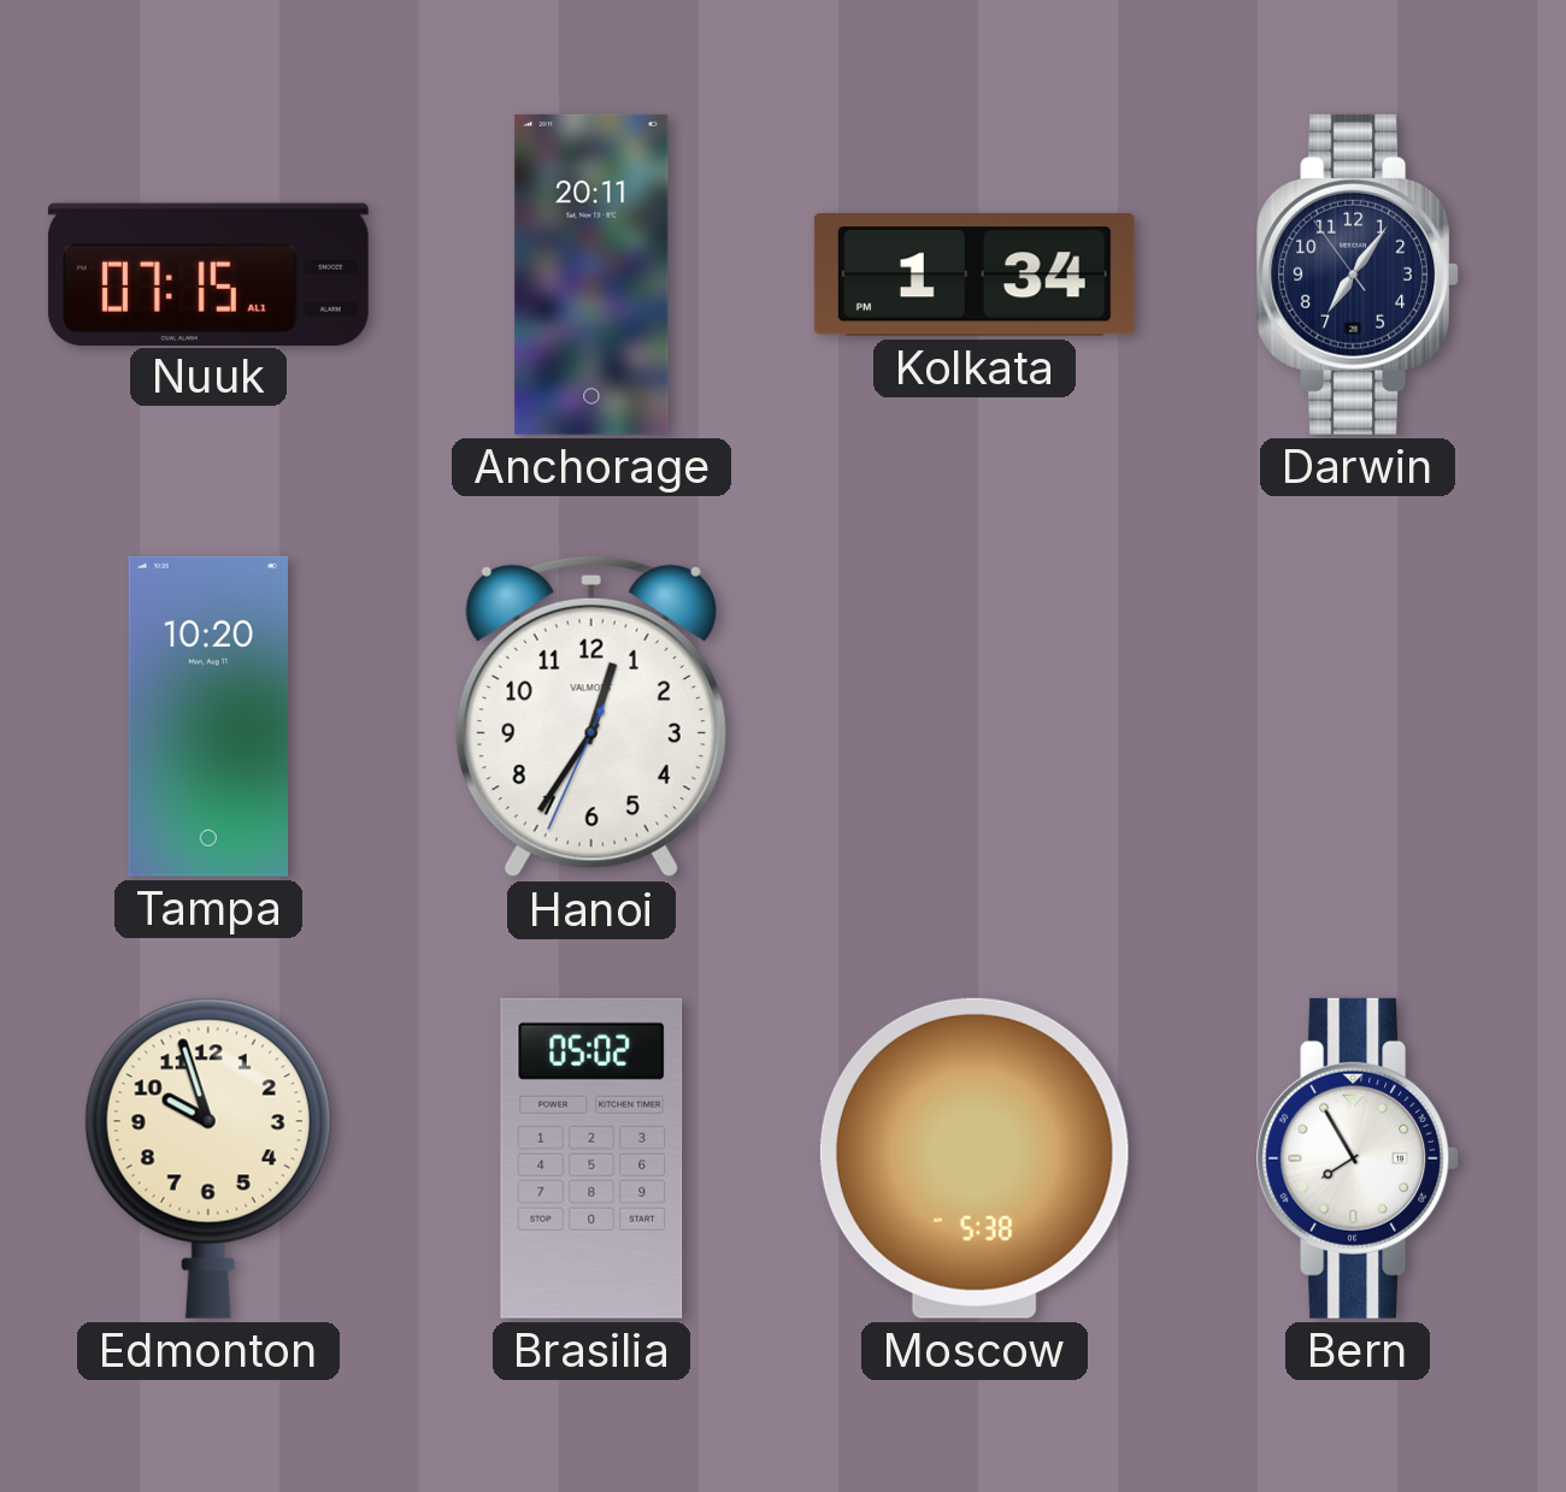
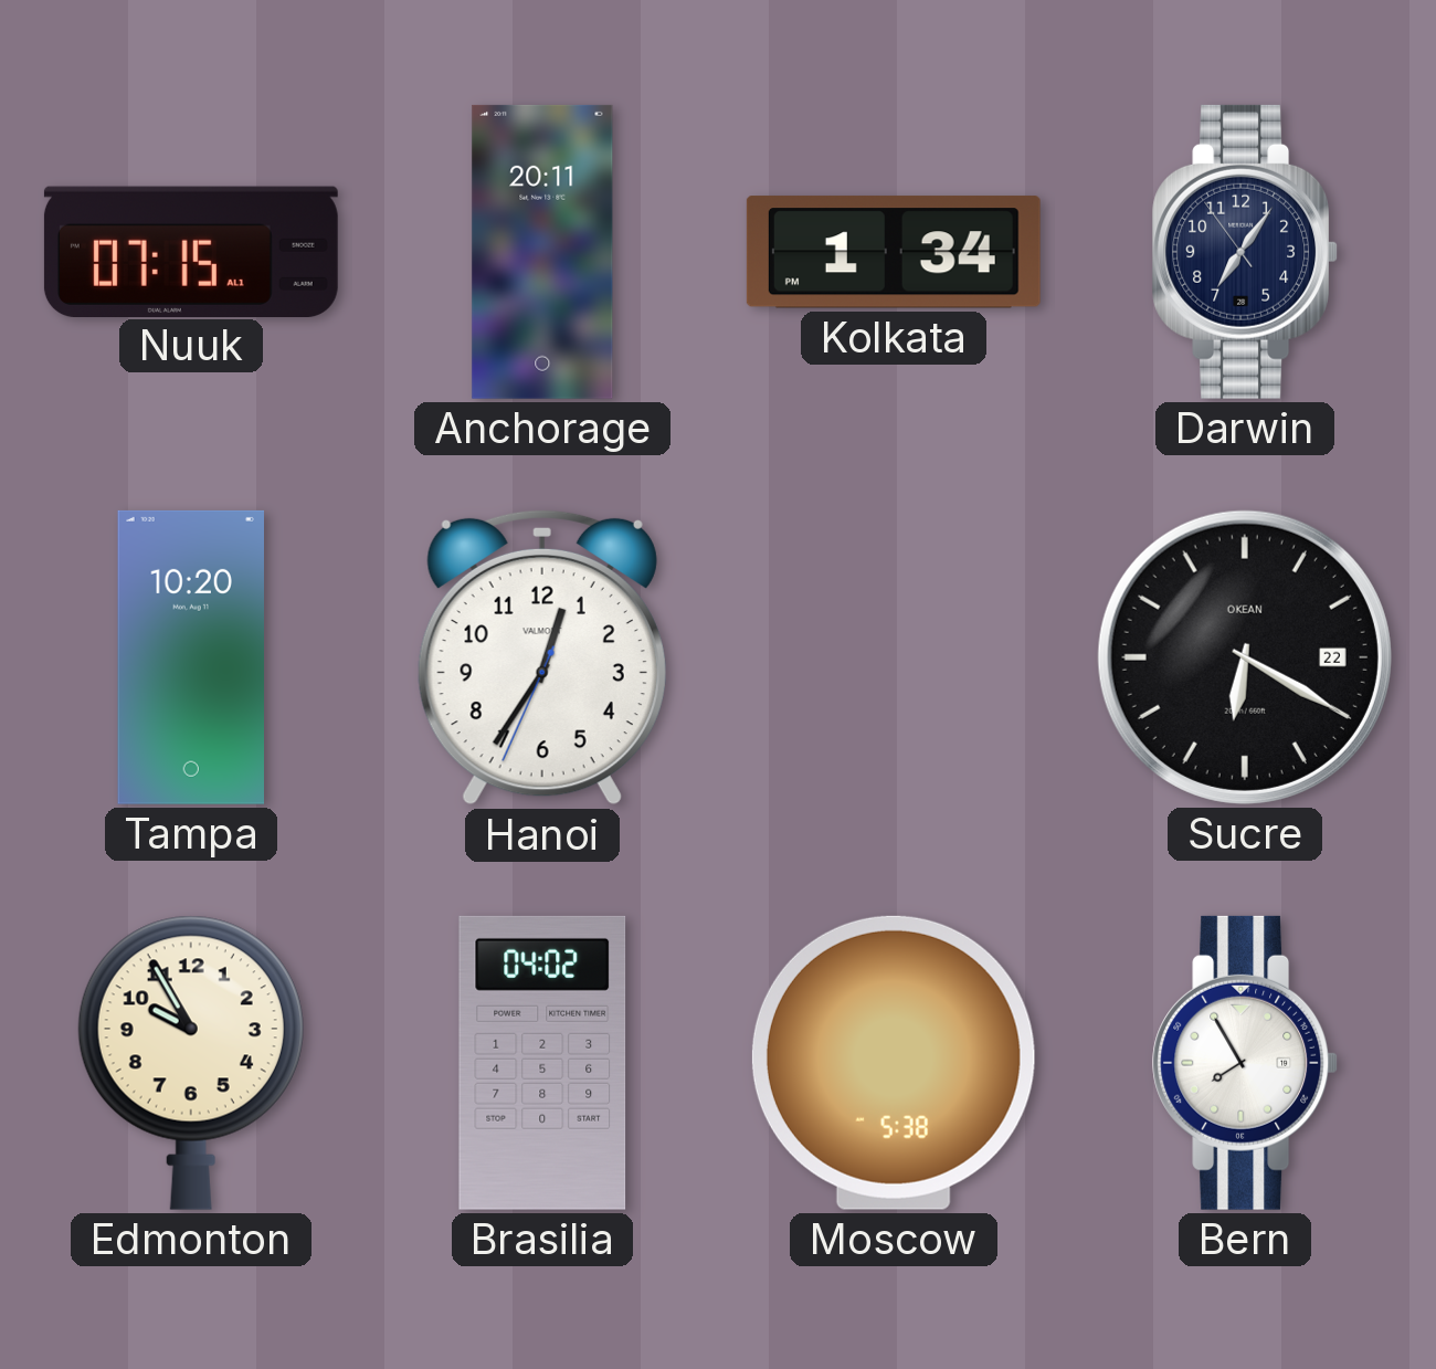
Sucre: none -> 6:20
Edmonton: 9:57 -> 9:55
Brasilia: 05:02 -> 04:02
